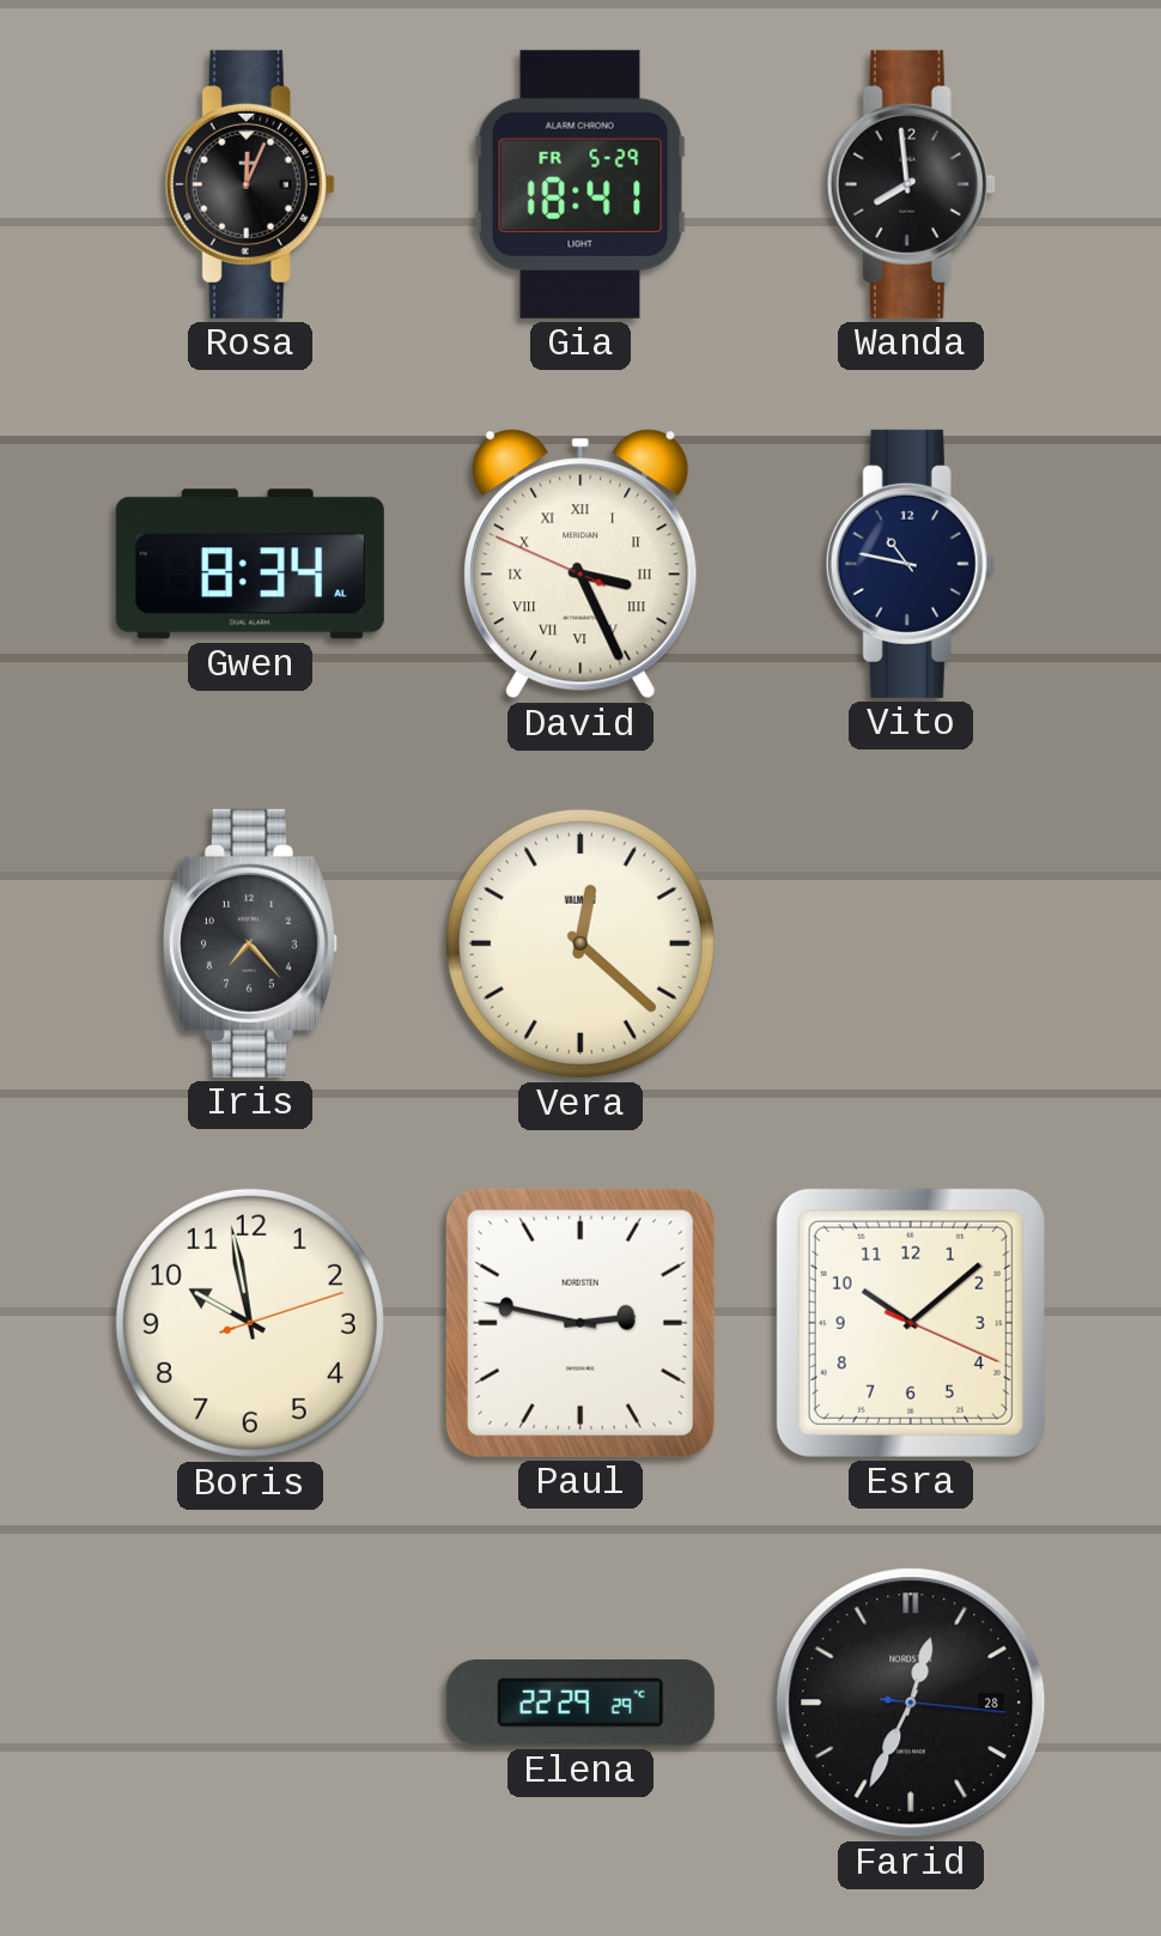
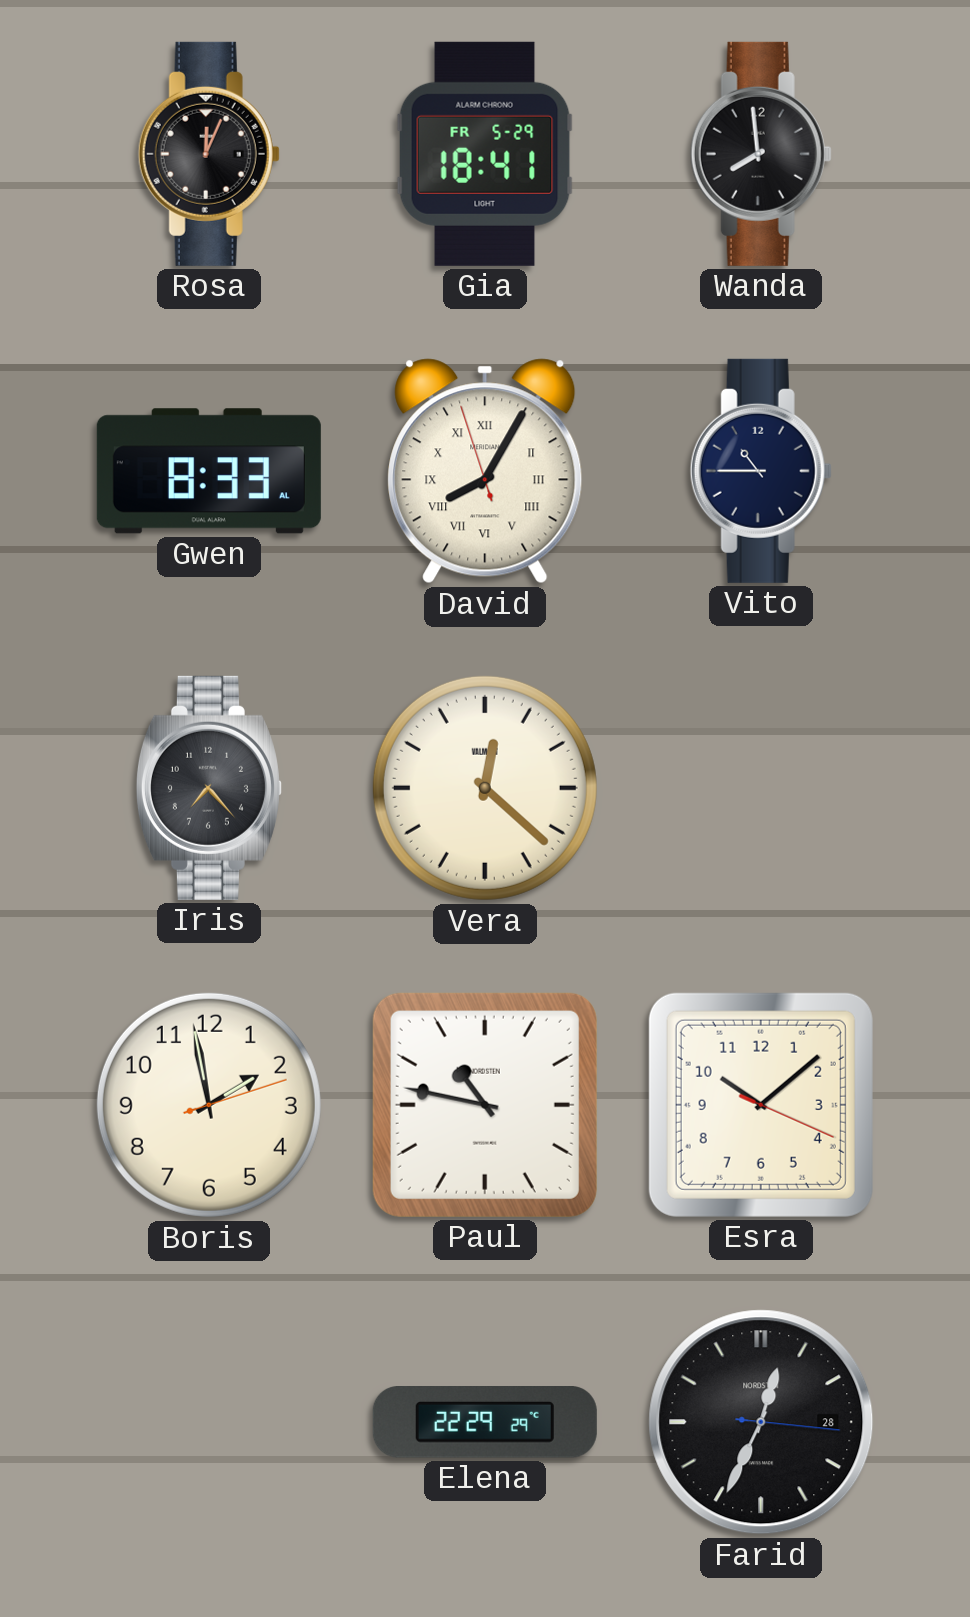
Gwen: 8:34 -> 8:33
David: 3:25 -> 8:04
Vito: 10:47 -> 10:45
Boris: 9:58 -> 1:58
Paul: 2:47 -> 10:47
